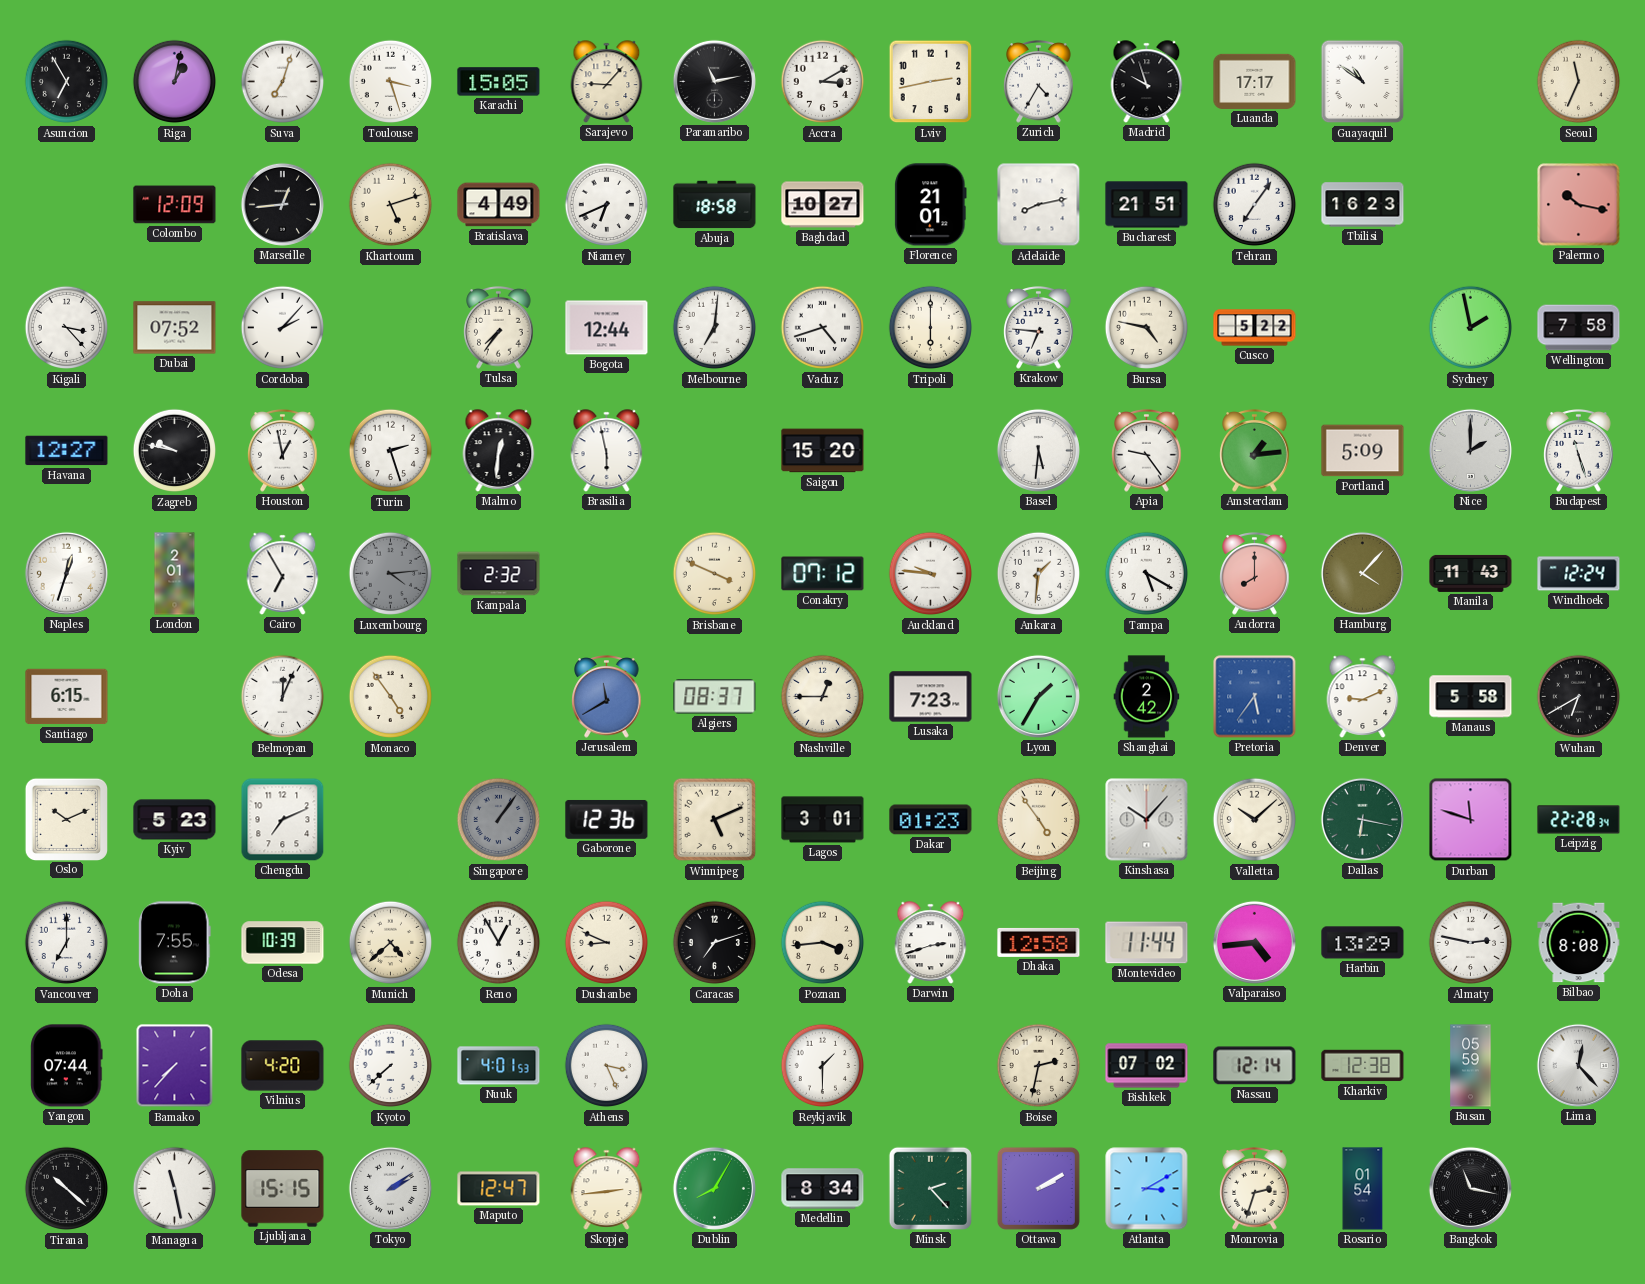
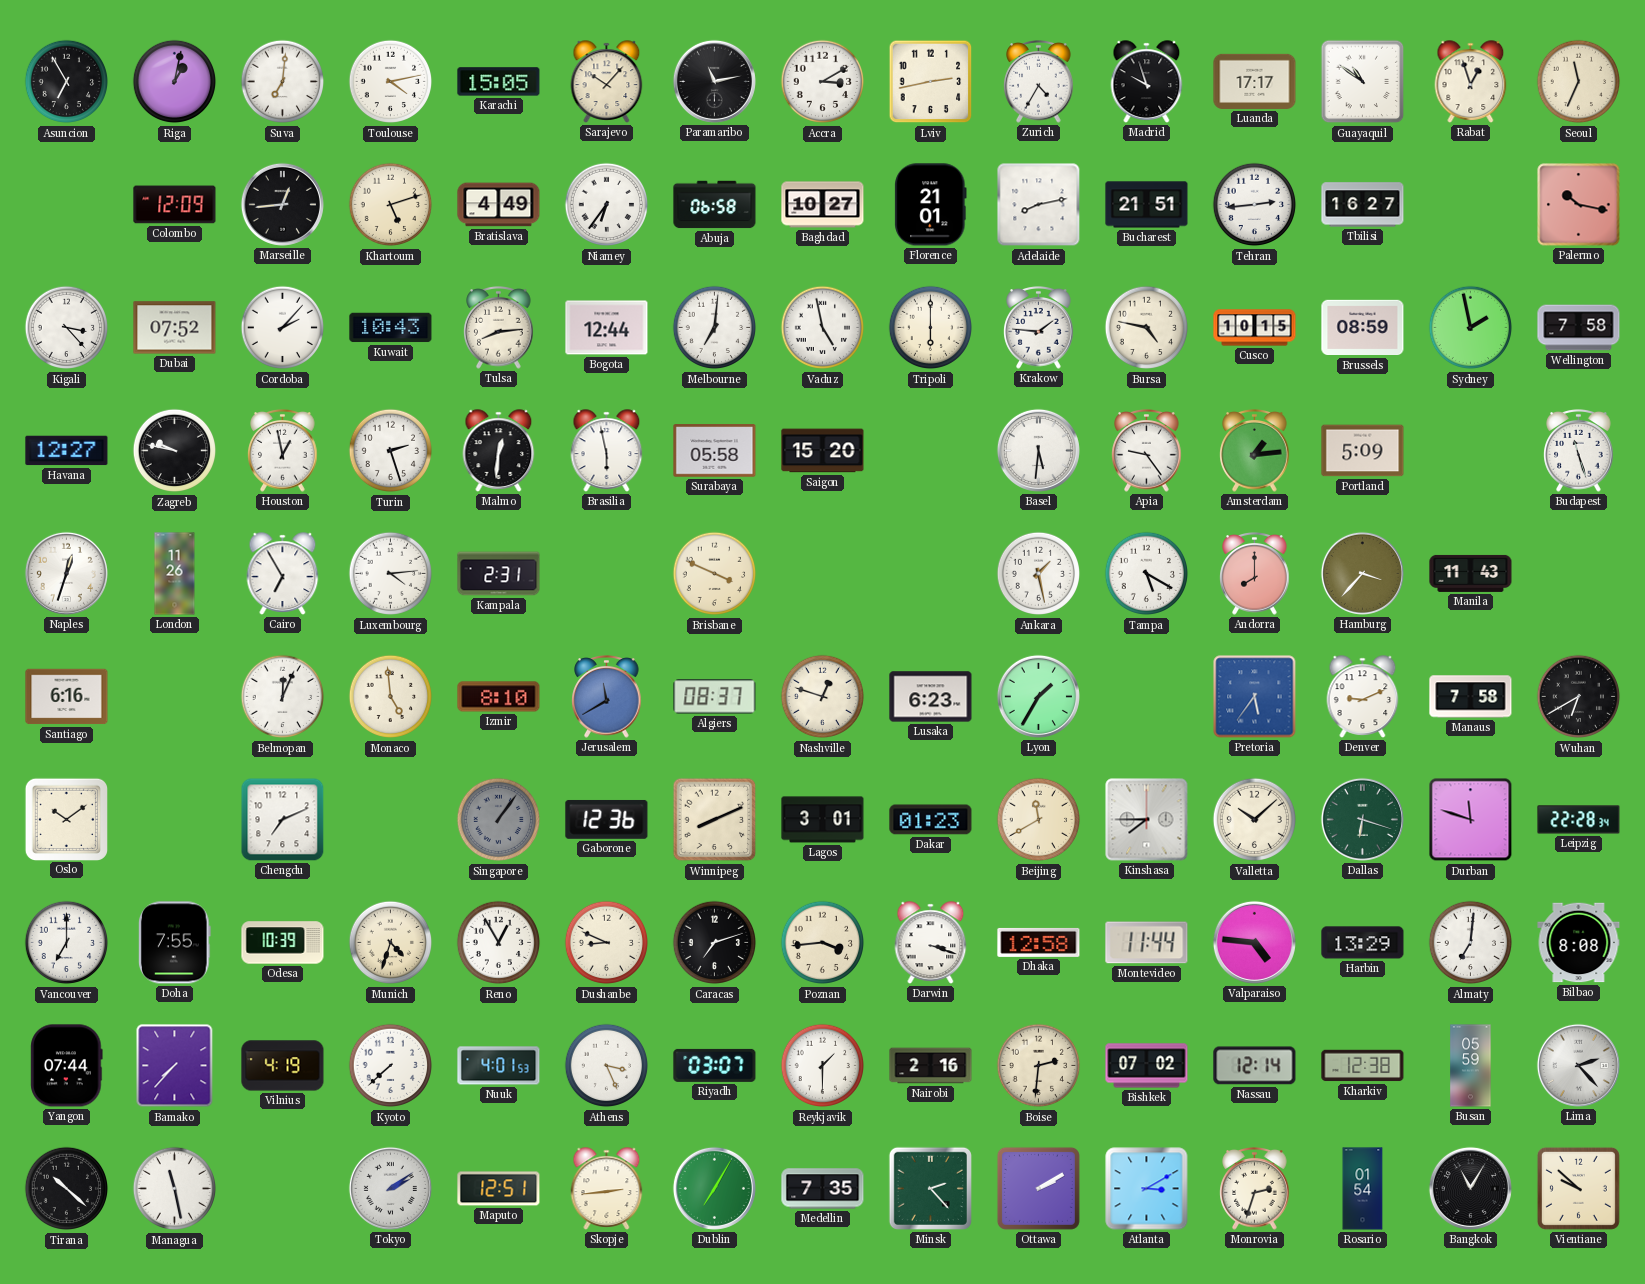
Suva: 7:03 -> 7:01
Toulouse: 3:27 -> 4:13
Sarajevo: 9:07 -> 10:07
Rabat: none -> 12:57
Niamey: 6:41 -> 6:36
Abuja: 18:58 -> 06:58
Tehran: 7:06 -> 2:44
Tbilisi: 16:23 -> 16:27
Kuwait: none -> 10:43
Tulsa: 7:36 -> 8:14
Vaduz: 4:42 -> 4:58
Krakow: 6:46 -> 1:46
Cusco: 5:22 -> 10:15
Brussels: none -> 08:59
Surabaya: none -> 05:58
Nice: 2:00 -> none
London: 2:01 -> 11:26
Luxembourg dial: grey -> white
Kampala: 2:32 -> 2:31
Conakry: 07:12 -> none
Auckland: 9:46 -> none
Ankara: 1:31 -> 1:28
Hamburg: 4:07 -> 3:37
Windhoek: 12:24 -> none
Santiago: 6:15 -> 6:16
Monaco: 4:54 -> 4:59
Izmir: none -> 8:10
Nashville: 12:45 -> 12:48
Lusaka: 7:23 -> 6:23
Shanghai: 2:42 -> none
Manaus: 5:58 -> 7:58
Oslo: 10:11 -> 10:09
Kyiv: 5:23 -> none
Winnipeg: 5:11 -> 8:11
Beijing: 4:54 -> 11:40
Kinshasa: 10:07 -> 7:45
Dallas: 6:17 -> 6:18
Munich: 4:38 -> 4:33
Darwin: 2:42 -> 3:18
Valparaiso: 4:44 -> 4:46
Almaty: 2:47 -> 7:01
Vilnius: 4:20 -> 4:19
Riyadh: none -> 03:07
Nairobi: none -> 2:16
Boise: 2:32 -> 2:31
Lima: 12:23 -> 2:23
Ljubljana: 15:15 -> none
Maputo: 12:47 -> 12:51
Dublin: 8:05 -> 7:05
Medellin: 8:34 -> 7:35
Bangkok: 11:17 -> 11:05
Vientiane: none -> 9:52
